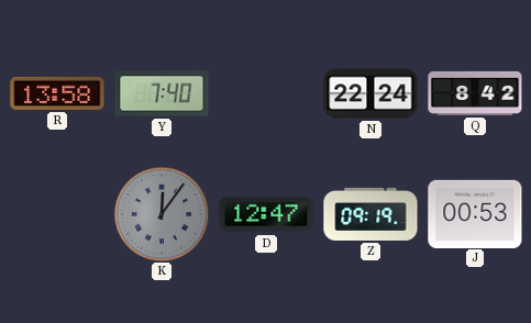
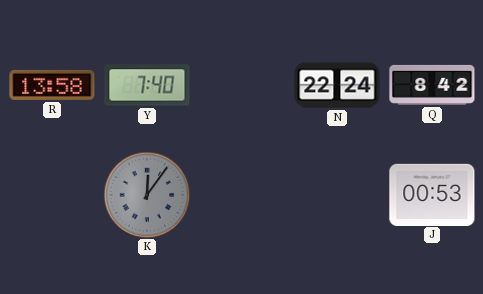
D: 12:47 -> none
Z: 09:19 -> none
